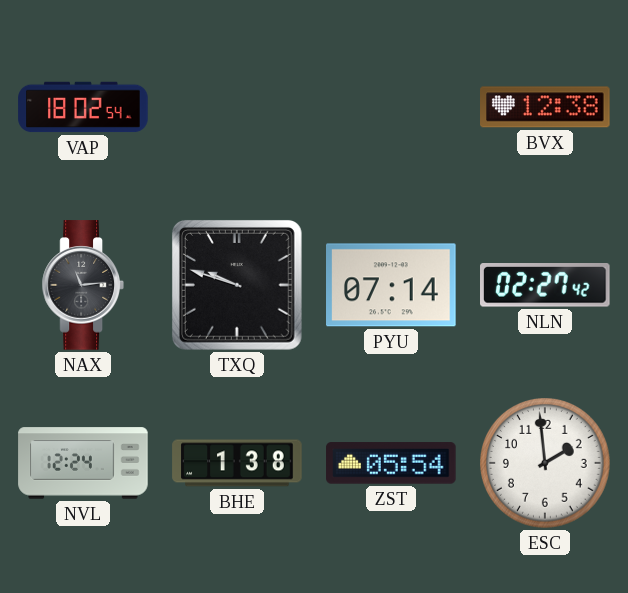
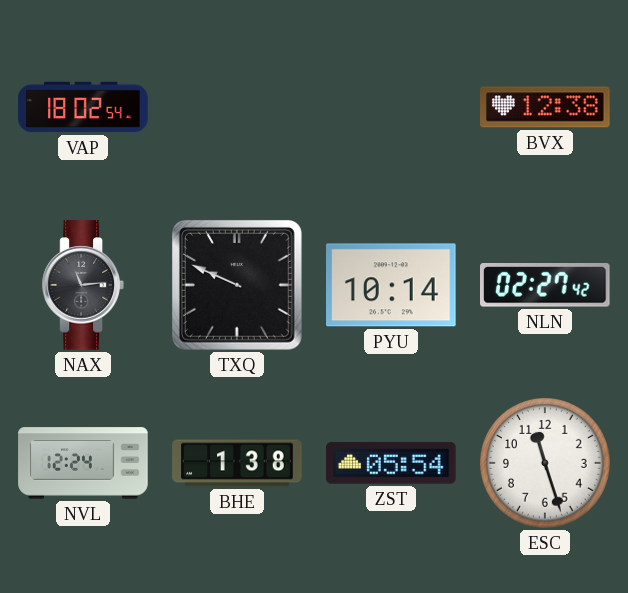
TXQ: 9:48 -> 9:49
PYU: 07:14 -> 10:14
ESC: 1:59 -> 11:27
